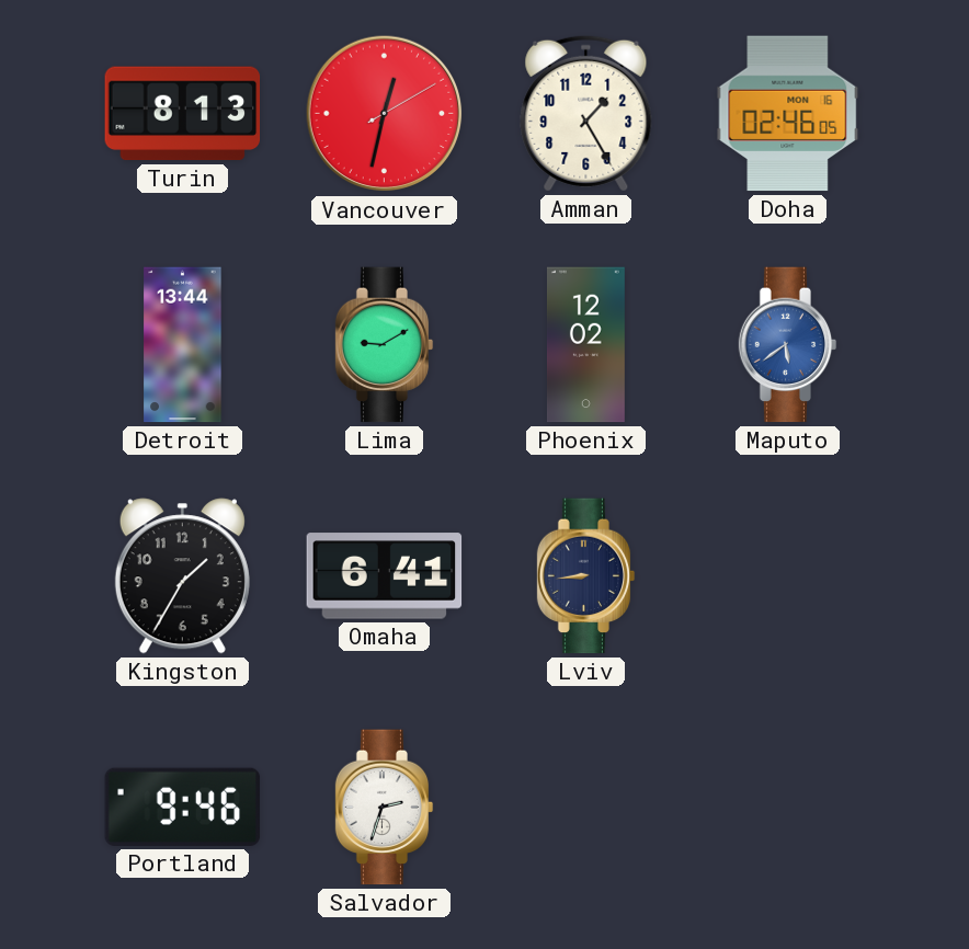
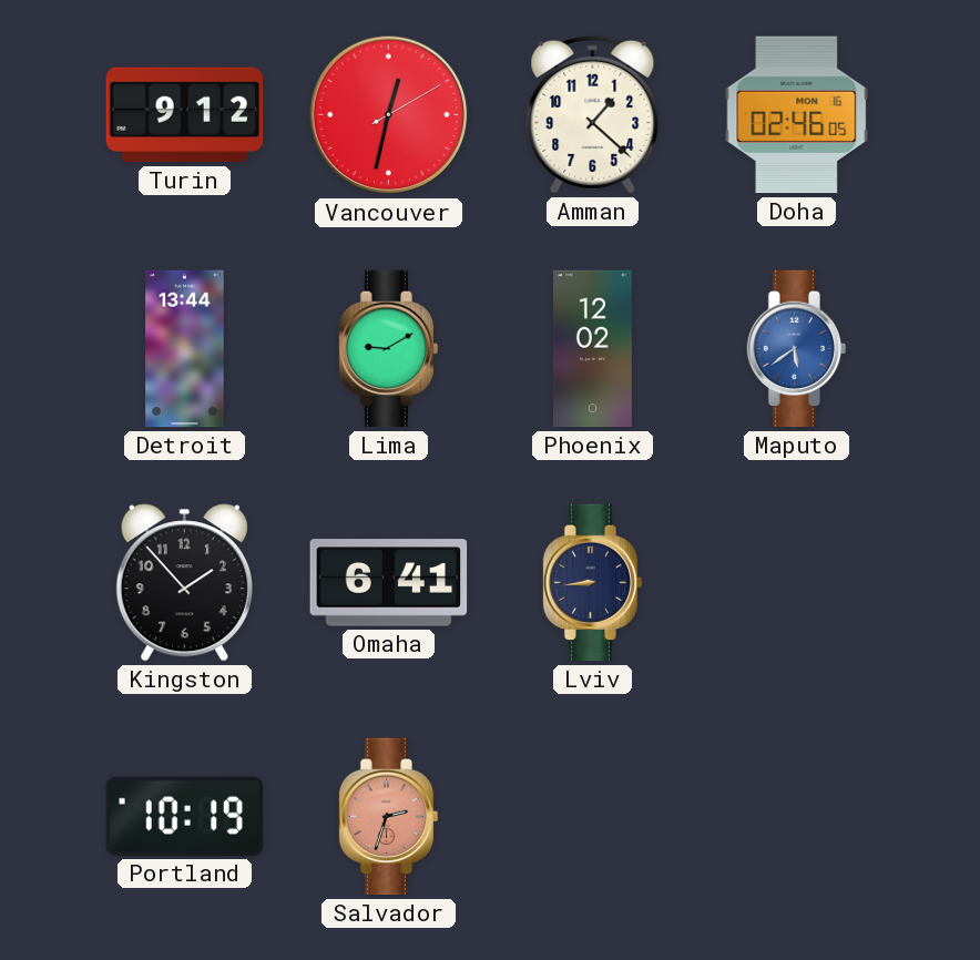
Turin: 8:13 -> 9:12
Amman: 1:25 -> 1:22
Kingston: 1:35 -> 1:53
Portland: 9:46 -> 10:19
Salvador dial: white -> salmon
